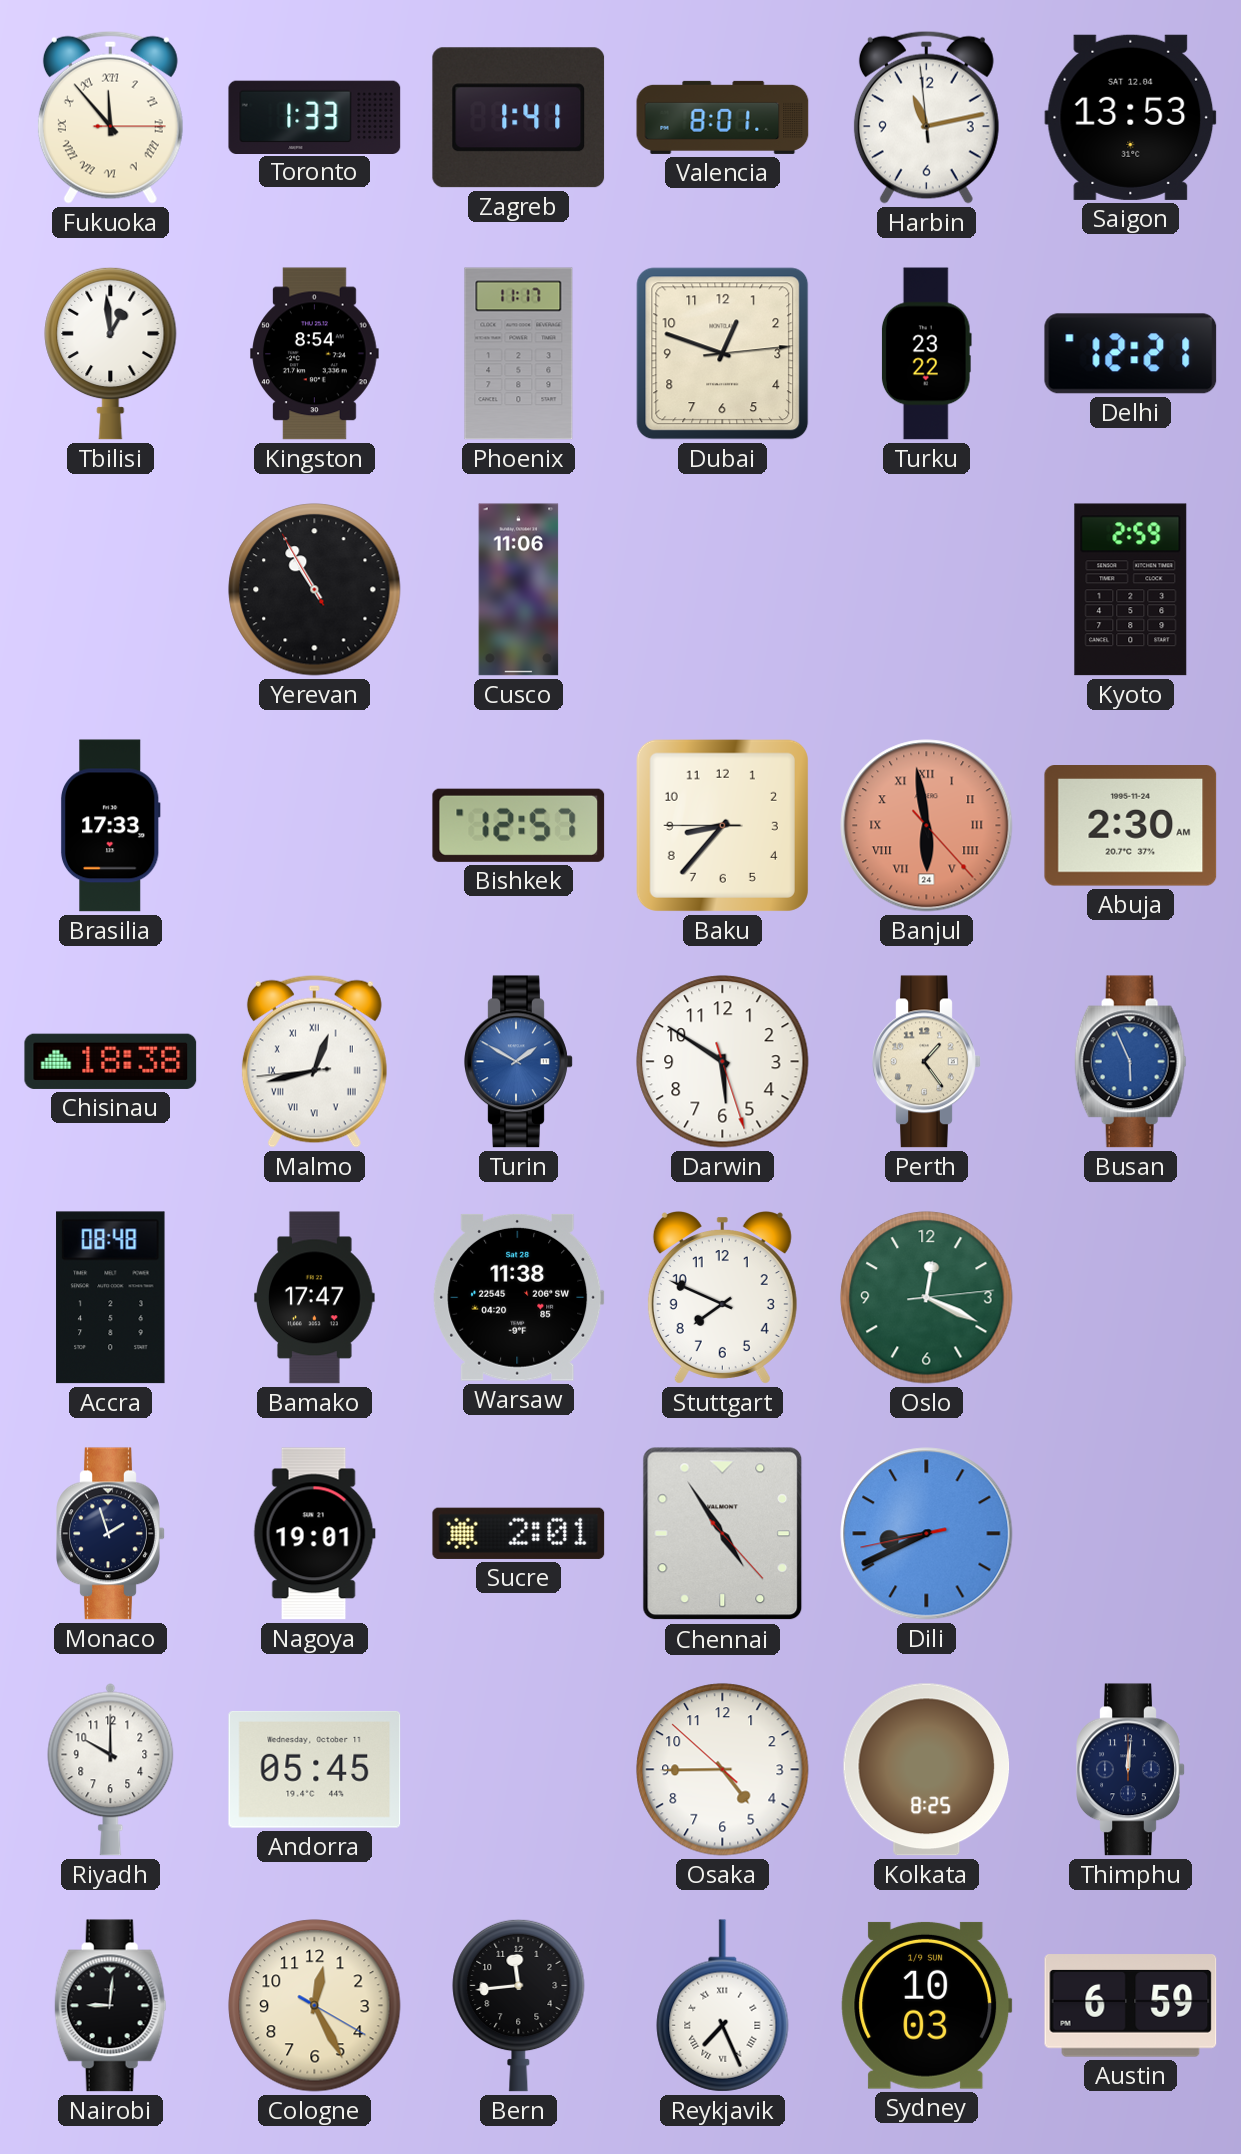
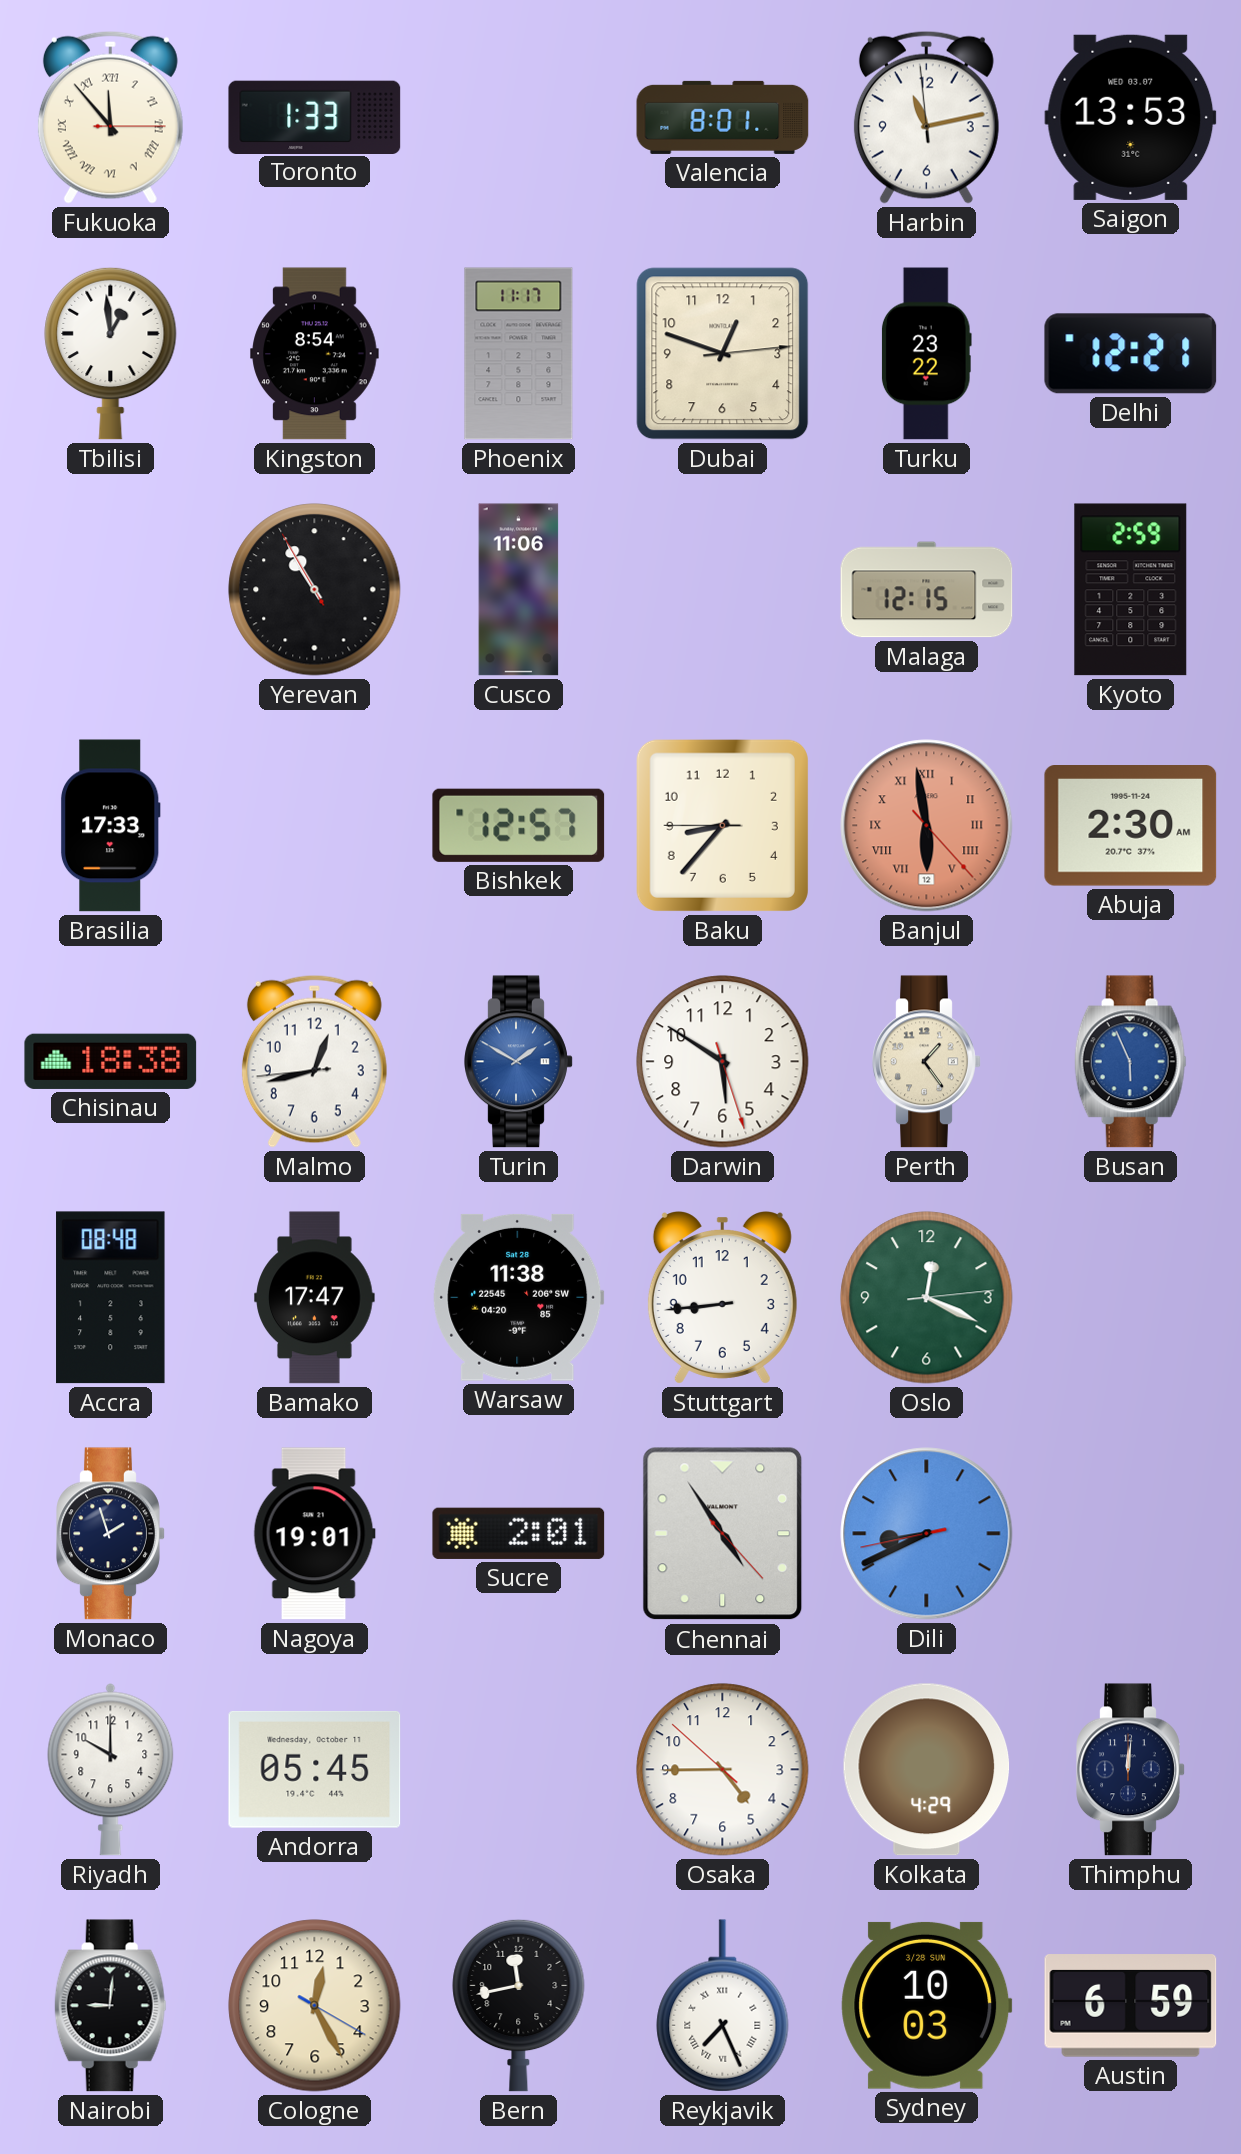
Zagreb: 1:41 -> none
Saigon date: SAT 12.04 -> WED 03.07
Malaga: none -> 12:15
Banjul date: 24 -> 12
Malmo numerals: Roman -> Arabic
Stuttgart: 7:49 -> 8:44
Kolkata: 8:25 -> 4:29
Bern: 11:44 -> 11:43
Sydney date: 1/9 SUN -> 3/28 SUN
